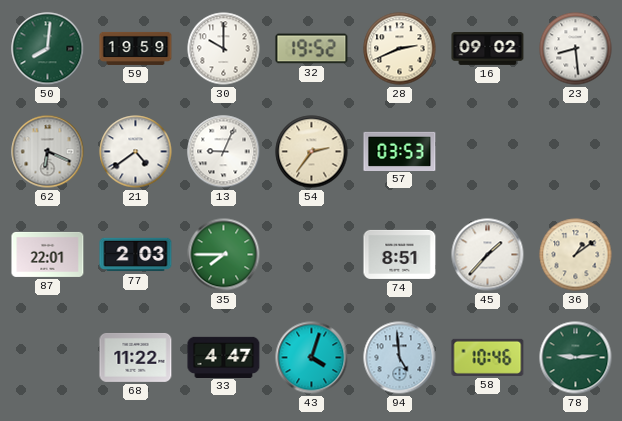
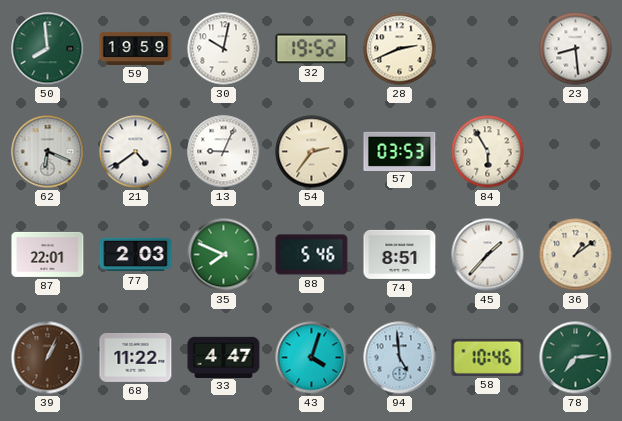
50: 8:01 -> 7:59
30: 10:00 -> 10:02
16: 09:02 -> none
84: none -> 5:55
35: 7:45 -> 7:49
88: none -> 5:46
39: none -> 1:04
78: 9:14 -> 7:14
